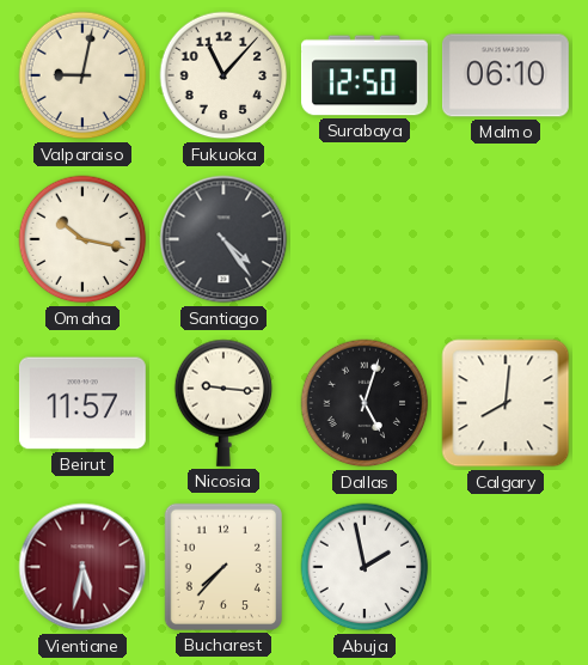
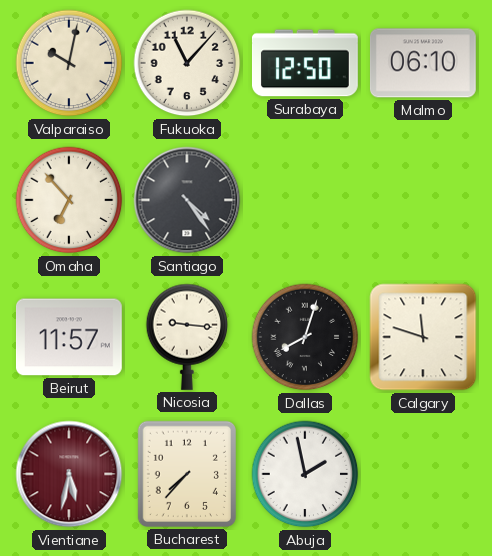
Valparaiso: 9:02 -> 10:02
Omaha: 10:17 -> 6:53
Dallas: 5:03 -> 8:03
Calgary: 8:01 -> 11:48
